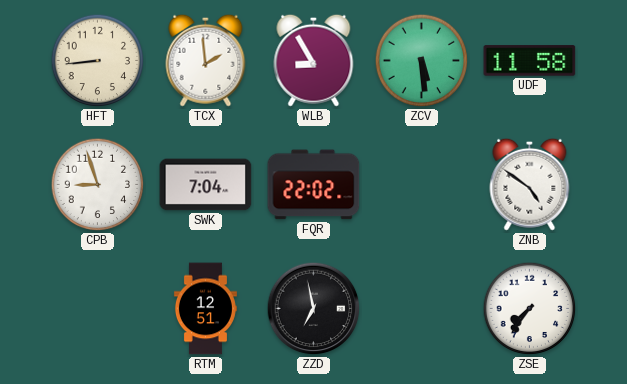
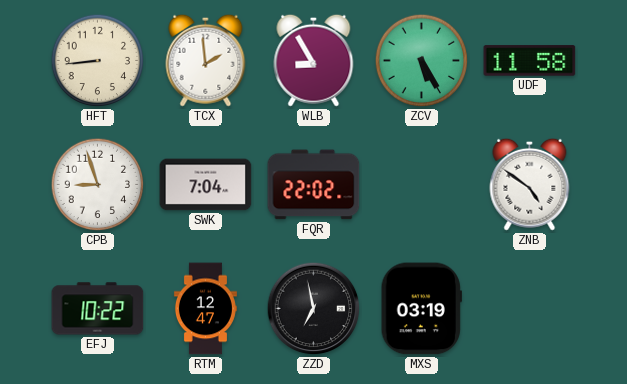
ZCV: 5:29 -> 5:25
EFJ: none -> 10:22
RTM: 12:51 -> 12:47
MXS: none -> 03:19
ZSE: 7:36 -> none
